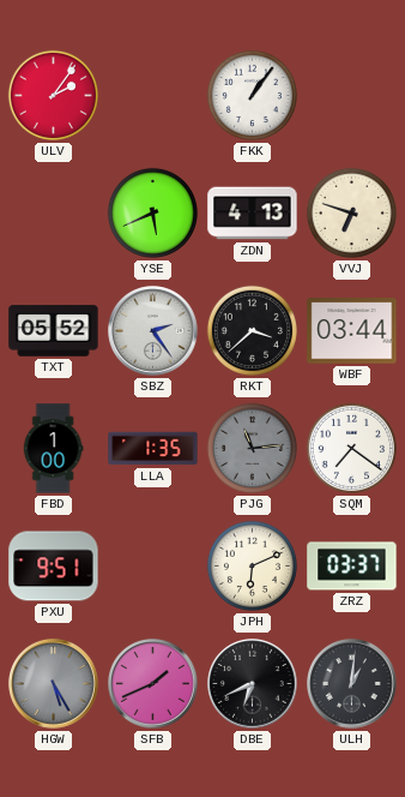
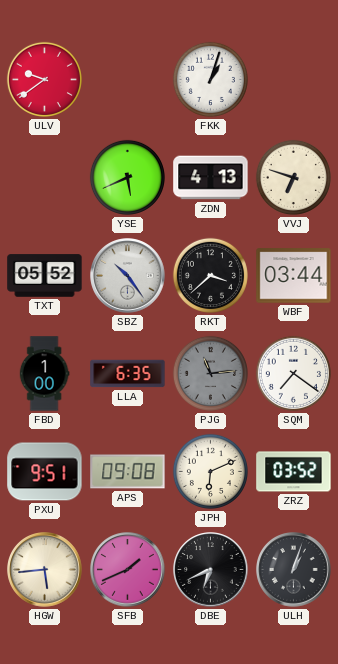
ULV: 2:06 -> 9:39
FKK: 1:06 -> 1:03
SBZ: 2:24 -> 10:24
LLA: 1:35 -> 6:35
APS: none -> 09:08
ZRZ: 03:37 -> 03:52
HGW: 5:25 -> 5:44
HGW dial: grey -> cream
ULH: 1:01 -> 1:03
